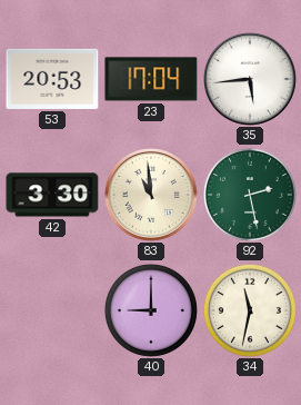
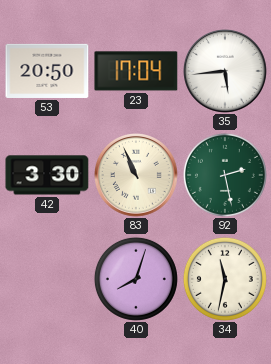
53: 20:53 -> 20:50
83: 10:59 -> 10:56
40: 9:00 -> 8:03
